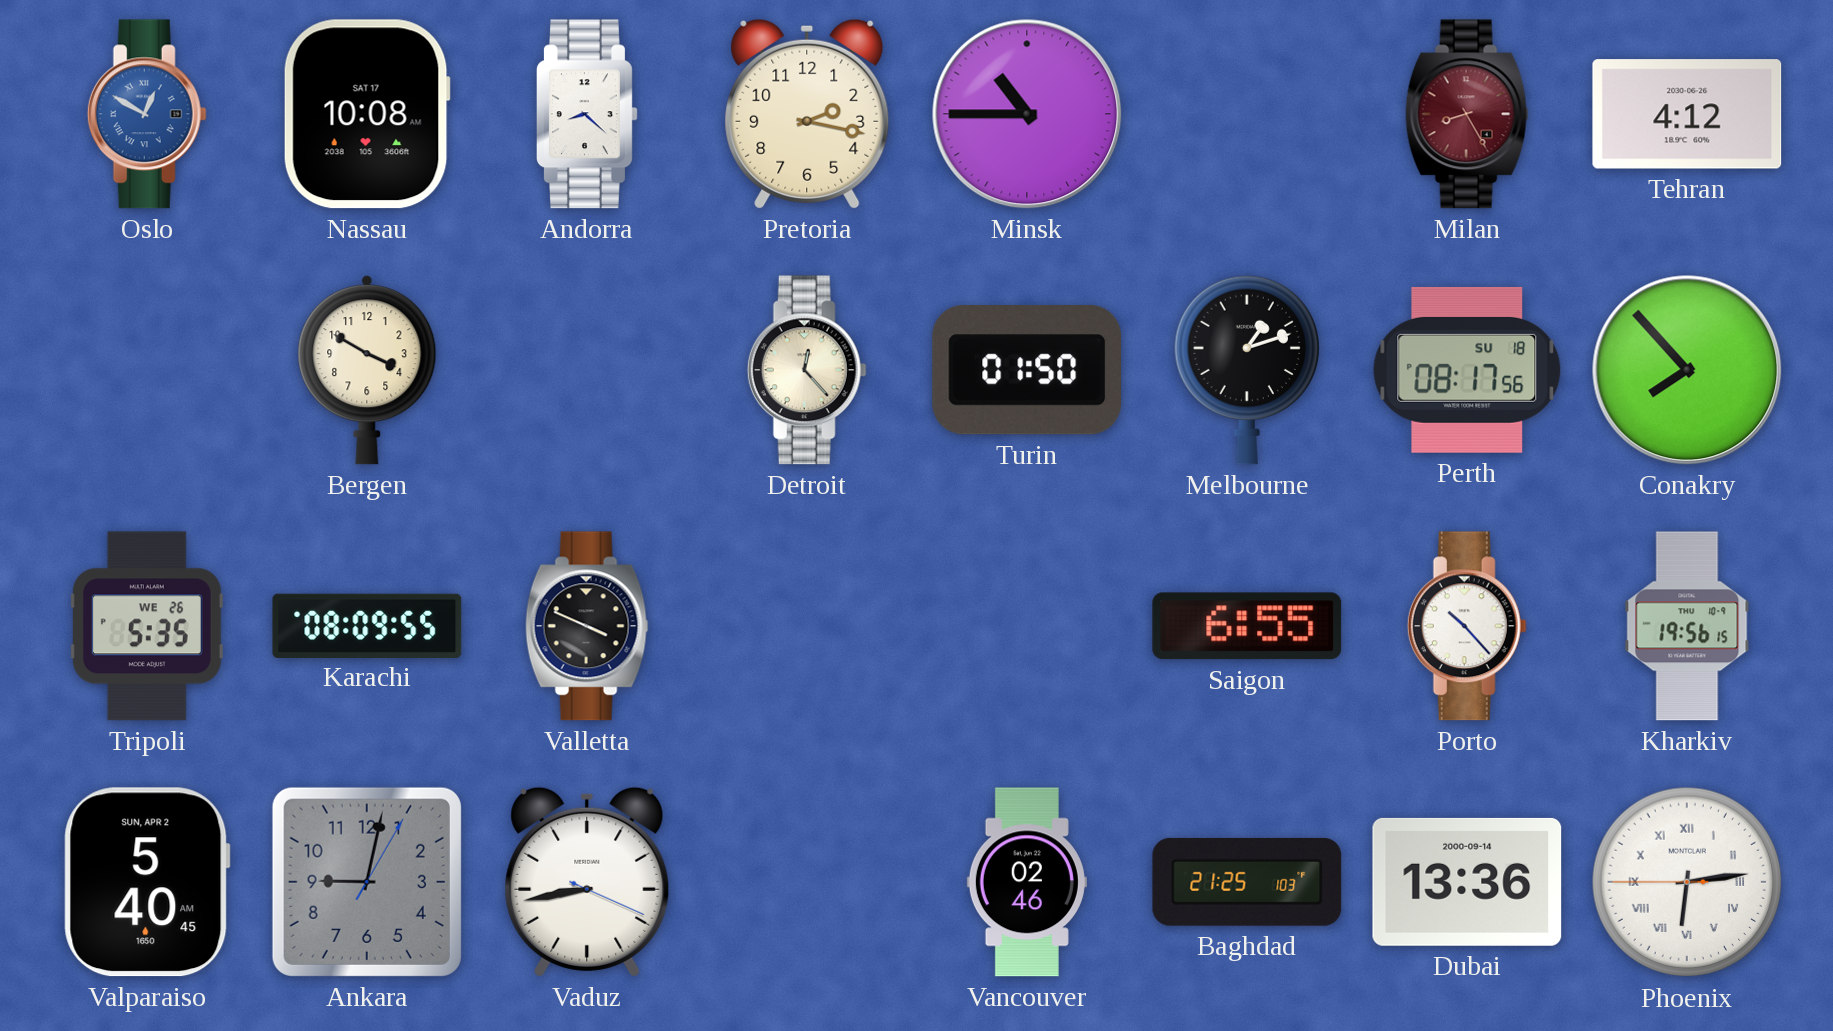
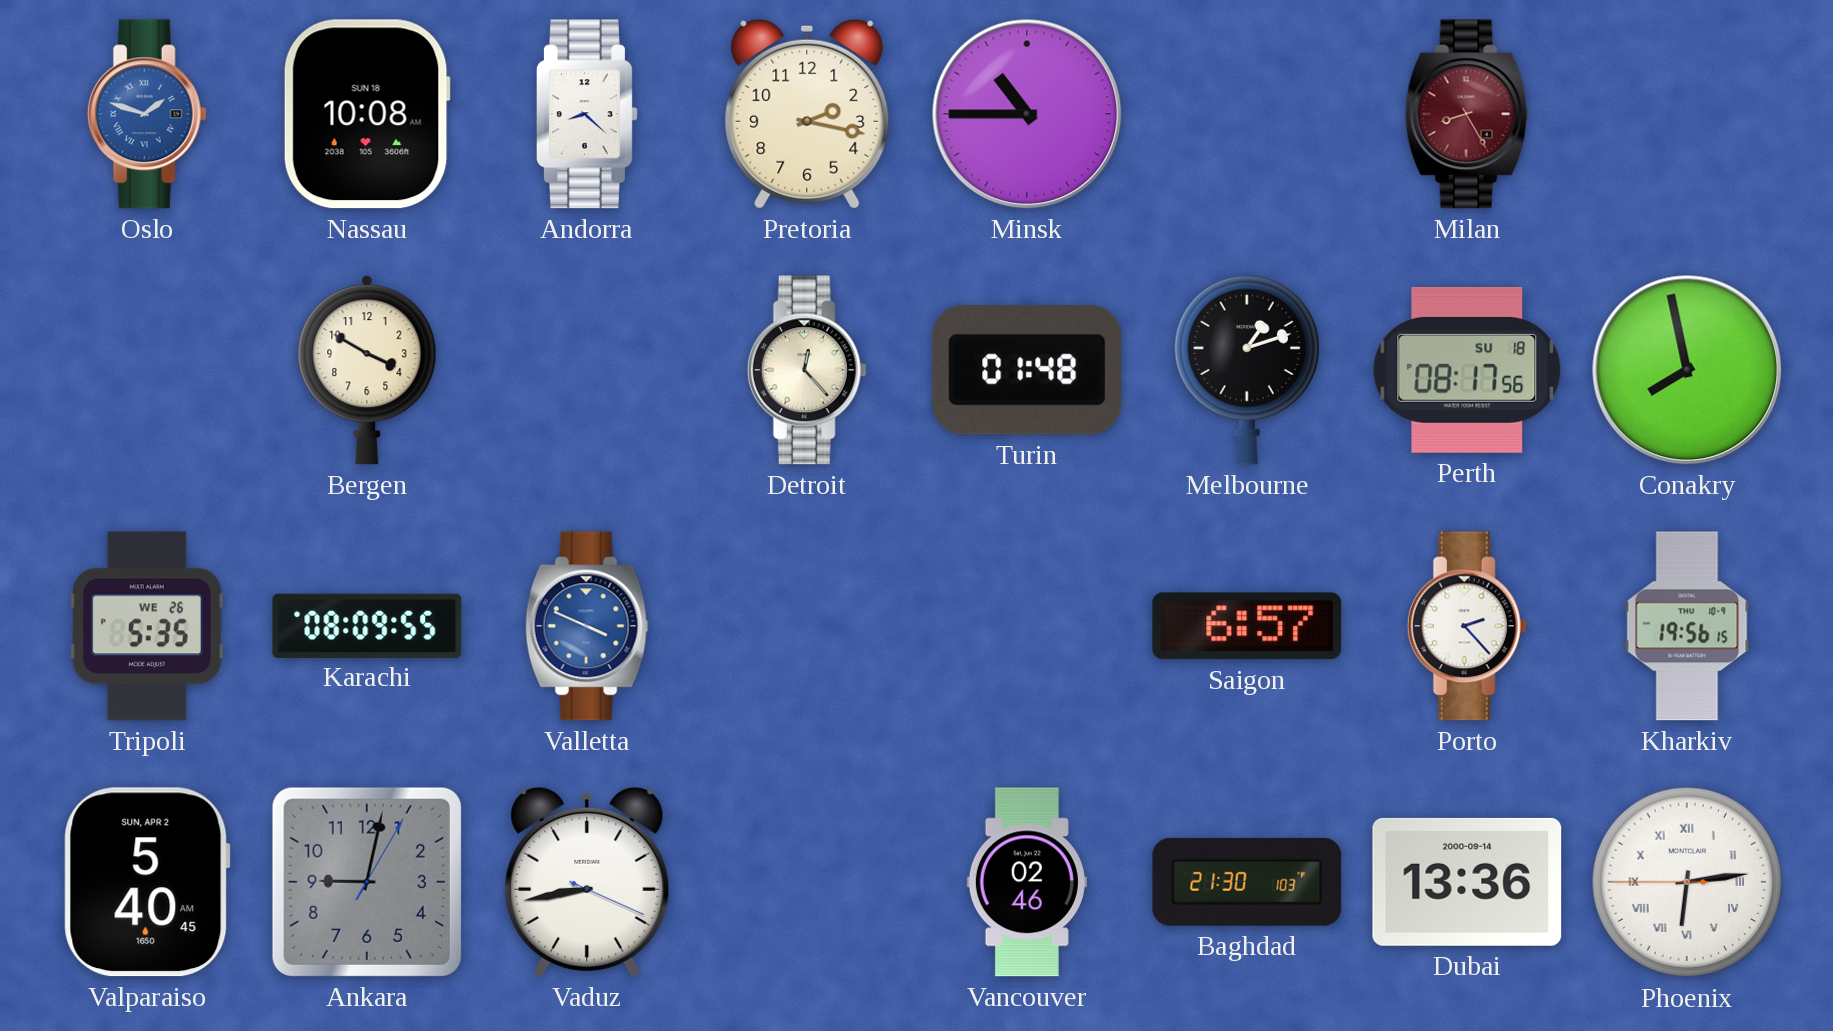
Oslo: 12:50 -> 1:48
Nassau date: SAT 17 -> SUN 18
Tehran: 4:12 -> none
Turin: 01:50 -> 01:48
Conakry: 7:53 -> 7:58
Valletta dial: black -> blue
Saigon: 6:55 -> 6:57
Porto: 10:23 -> 2:23
Baghdad: 21:25 -> 21:30
